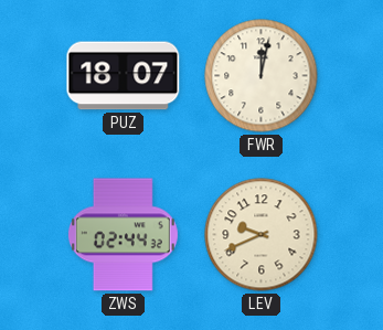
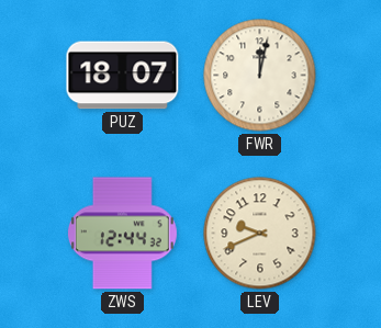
ZWS: 02:44 -> 12:44
